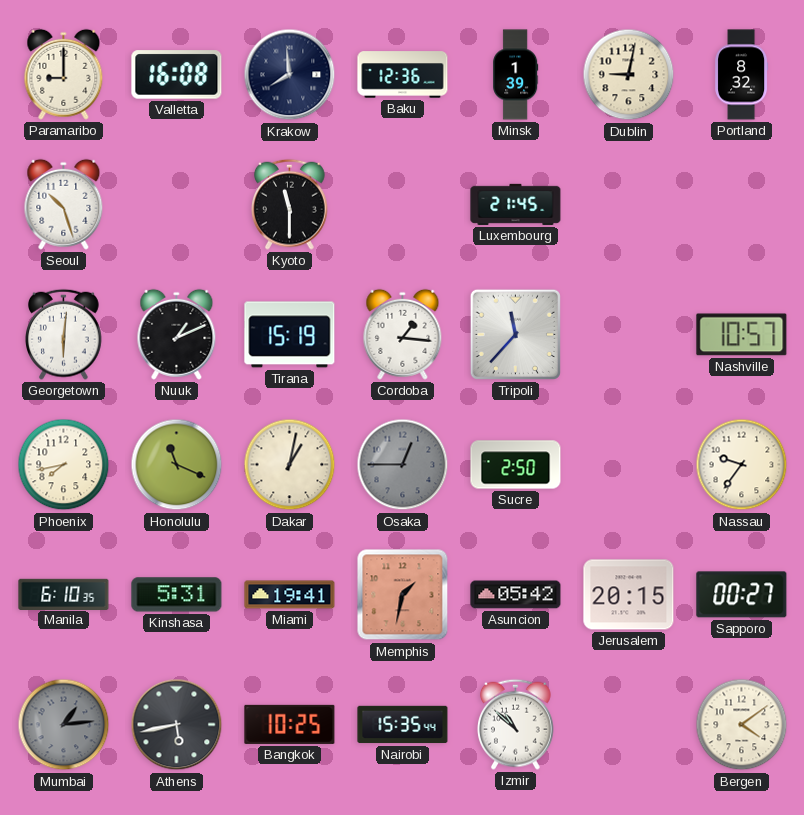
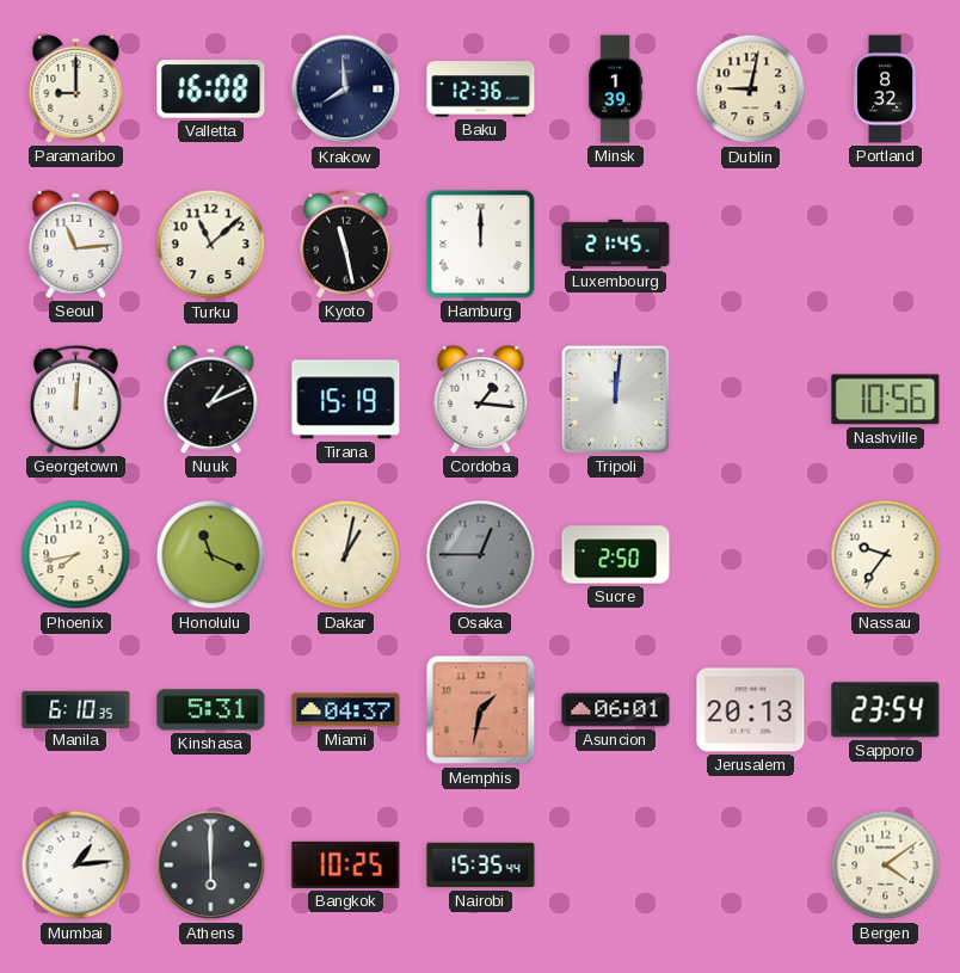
Seoul: 10:27 -> 11:14
Turku: none -> 11:08
Kyoto: 11:30 -> 11:28
Hamburg: none -> 12:00
Georgetown: 6:01 -> 12:01
Tripoli: 11:37 -> 12:01
Nashville: 10:57 -> 10:56
Miami: 19:41 -> 04:37
Asuncion: 05:42 -> 06:01
Jerusalem: 20:15 -> 20:13
Sapporo: 00:27 -> 23:54
Mumbai dial: grey -> white
Athens: 5:43 -> 6:00
Izmir: 10:52 -> none
